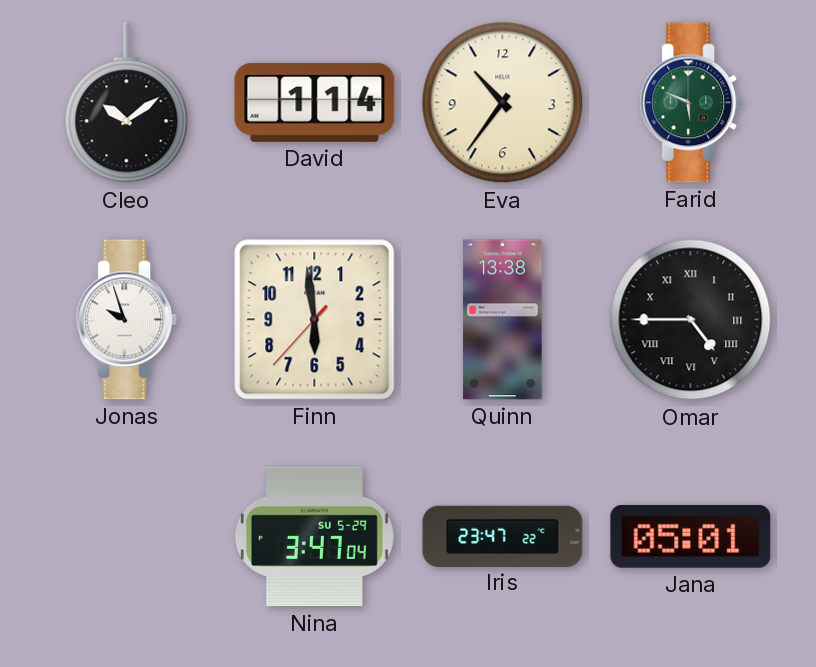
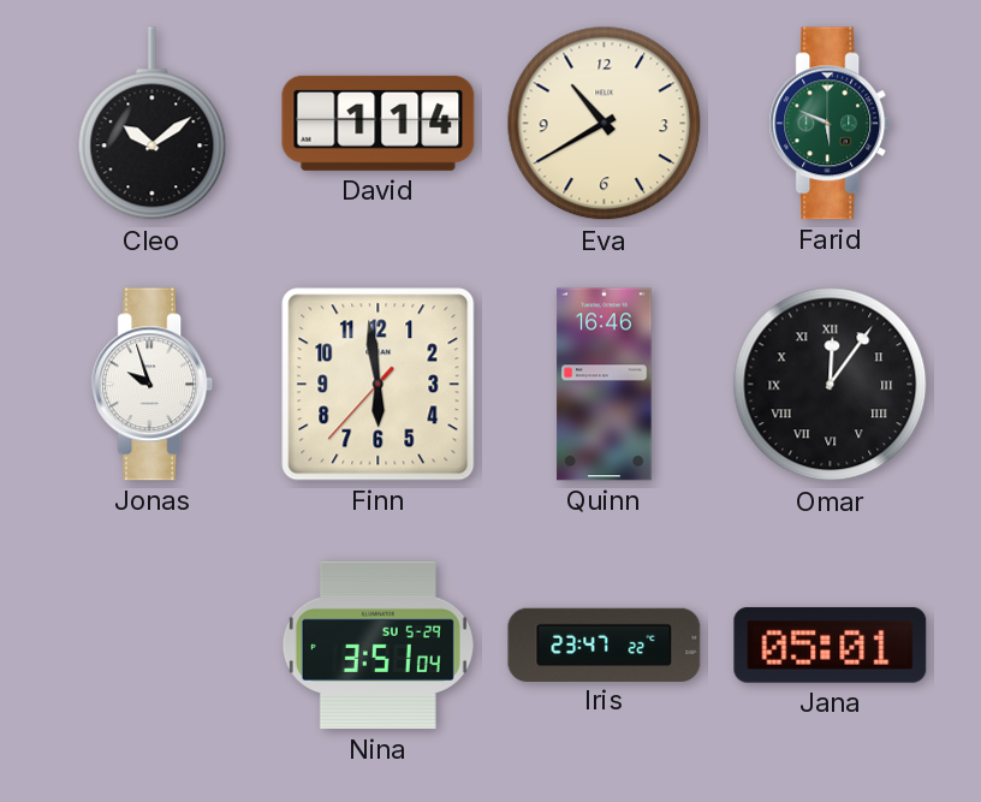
Eva: 10:36 -> 10:40
Quinn: 13:38 -> 16:46
Omar: 4:45 -> 12:06
Nina: 3:47 -> 3:51
